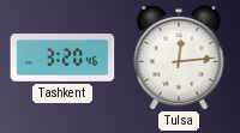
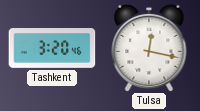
Tulsa: 12:14 -> 12:17
